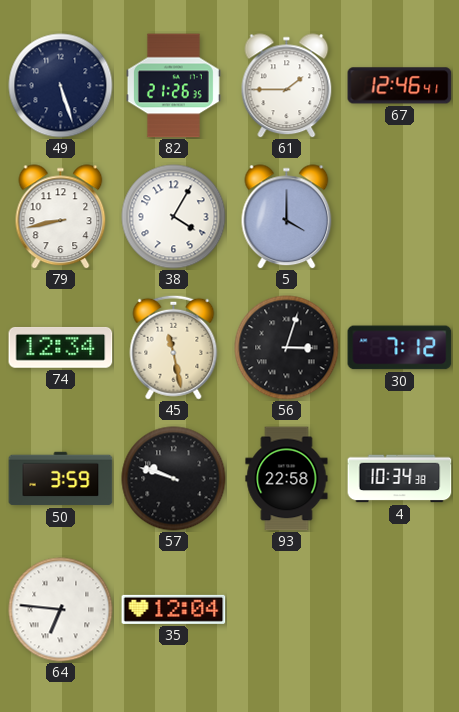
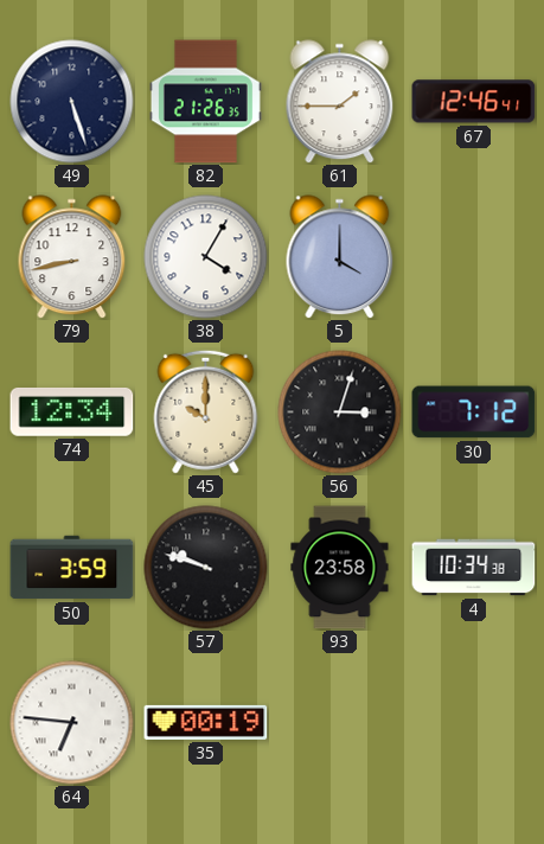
45: 11:28 -> 10:00
93: 22:58 -> 23:58
35: 12:04 -> 00:19
